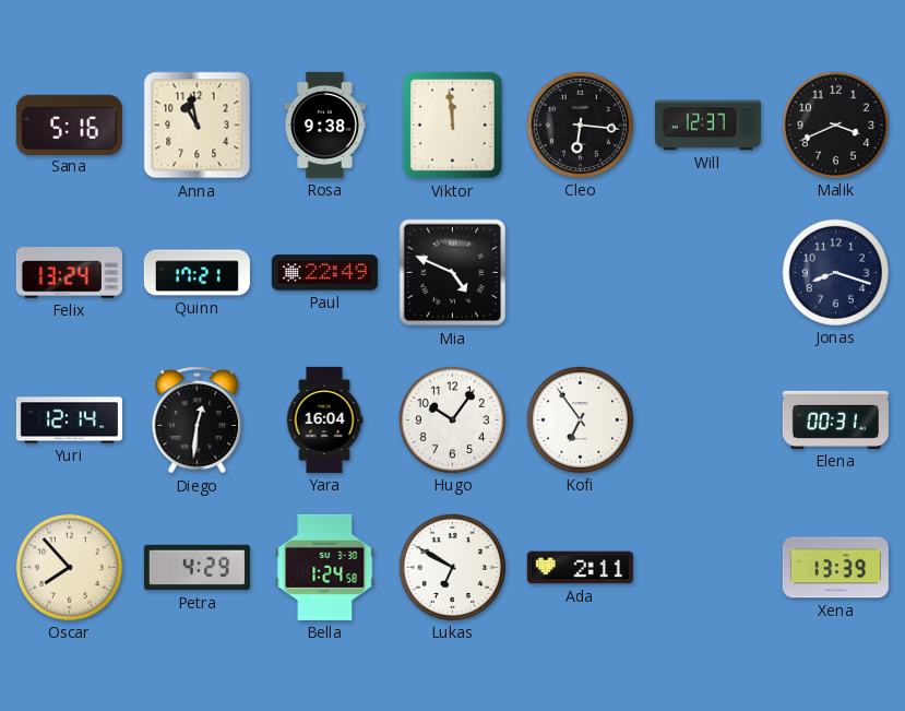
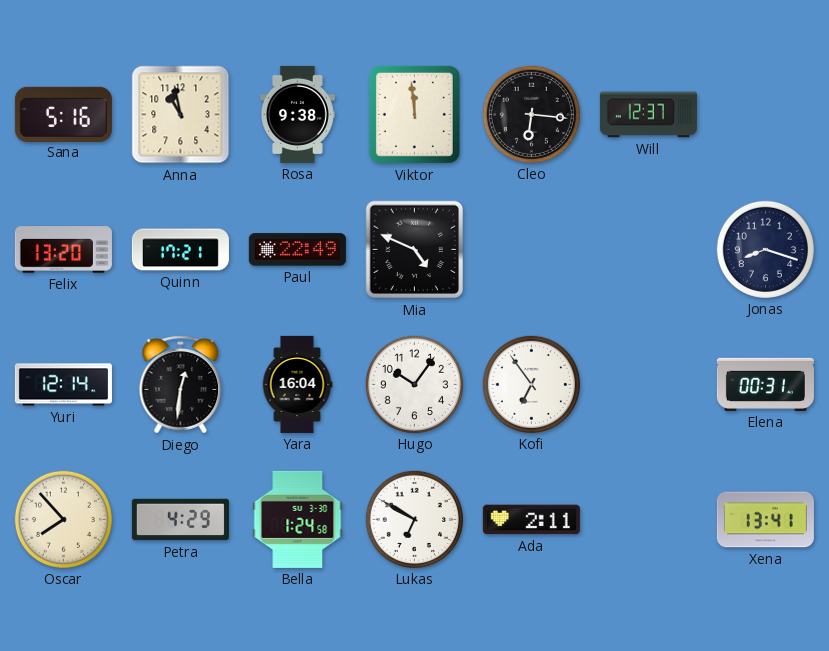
Malik: 3:41 -> none
Felix: 13:24 -> 13:20
Xena: 13:39 -> 13:41
